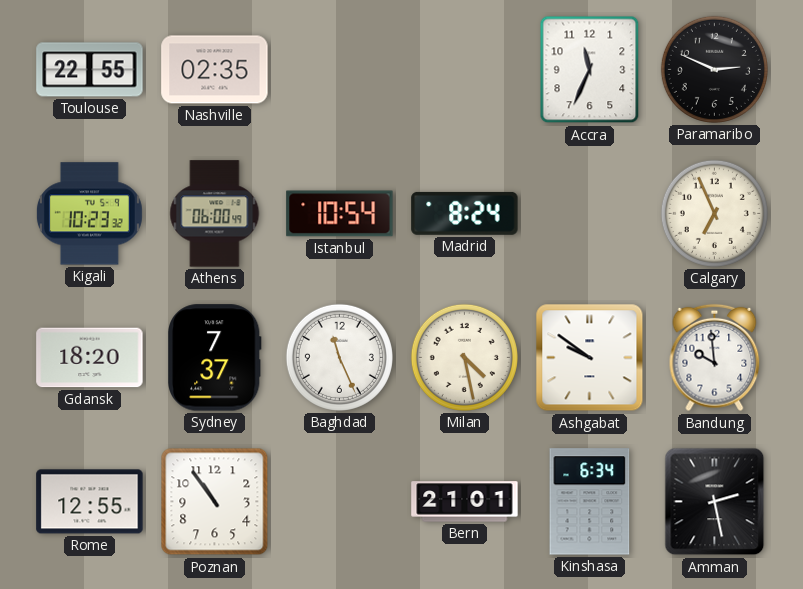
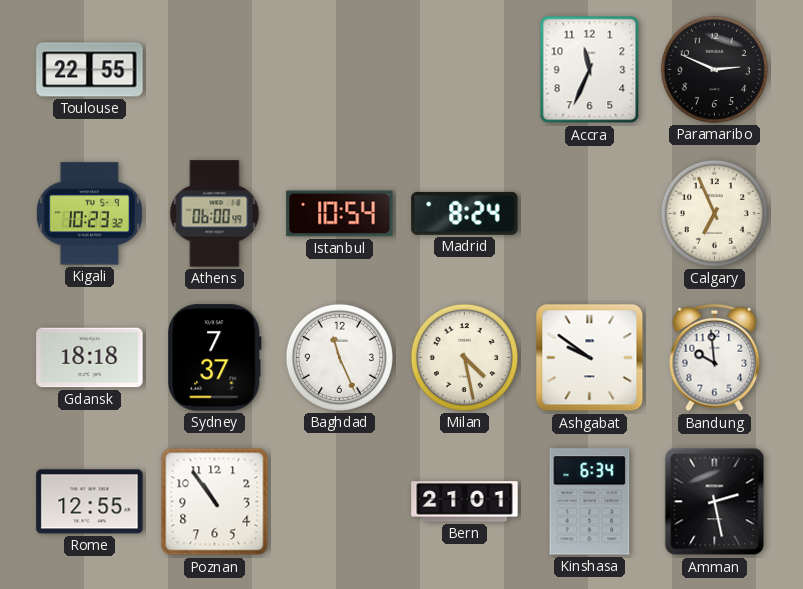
Nashville: 02:35 -> none
Gdansk: 18:20 -> 18:18
